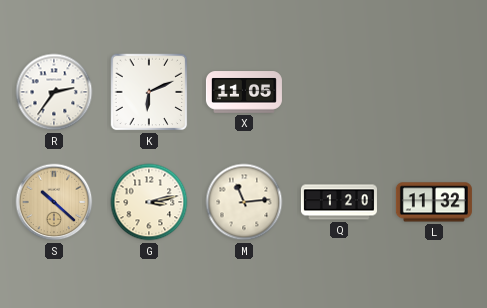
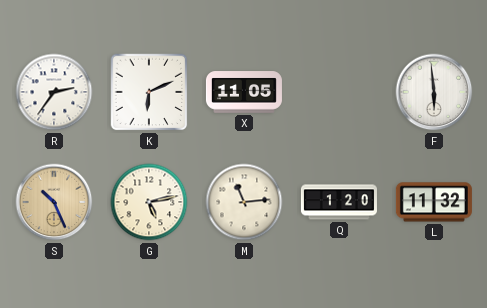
F: none -> 5:59
S: 10:22 -> 10:26
G: 3:13 -> 5:13
